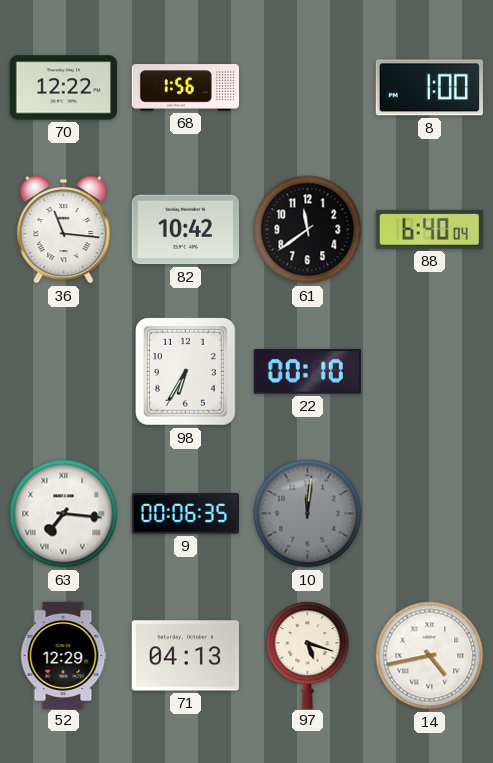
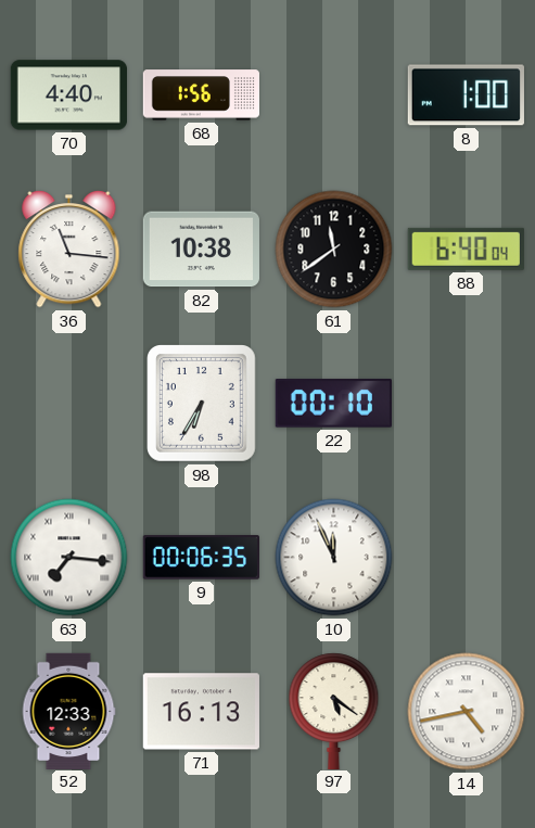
70: 12:22 -> 4:40
82: 10:42 -> 10:38
10: 12:01 -> 11:56
10 dial: grey -> white
52: 12:29 -> 12:33
71: 04:13 -> 16:13
97: 5:18 -> 5:21
